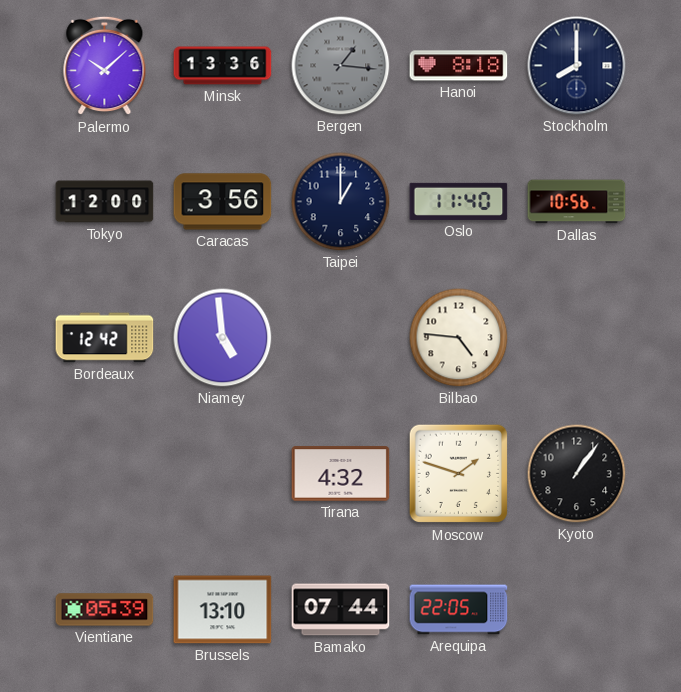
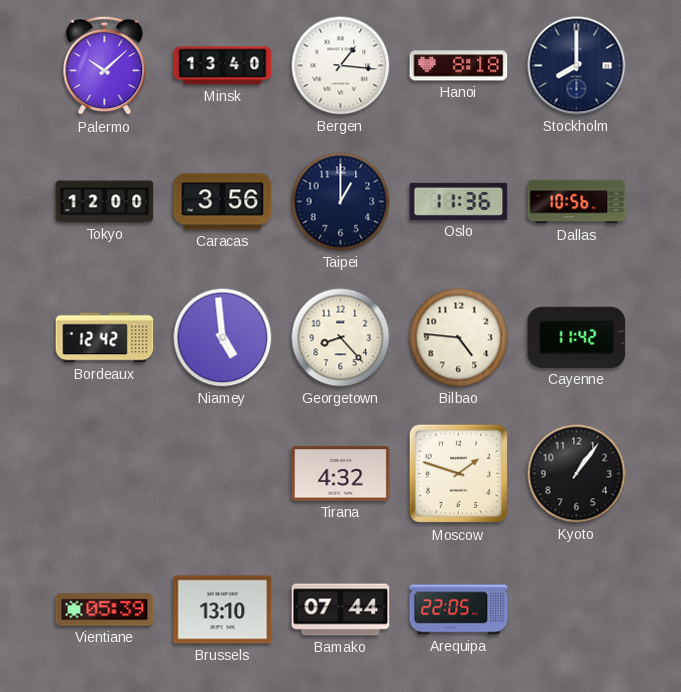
Minsk: 13:36 -> 13:40
Bergen dial: grey -> white
Oslo: 11:40 -> 11:36
Georgetown: none -> 8:23
Cayenne: none -> 11:42
